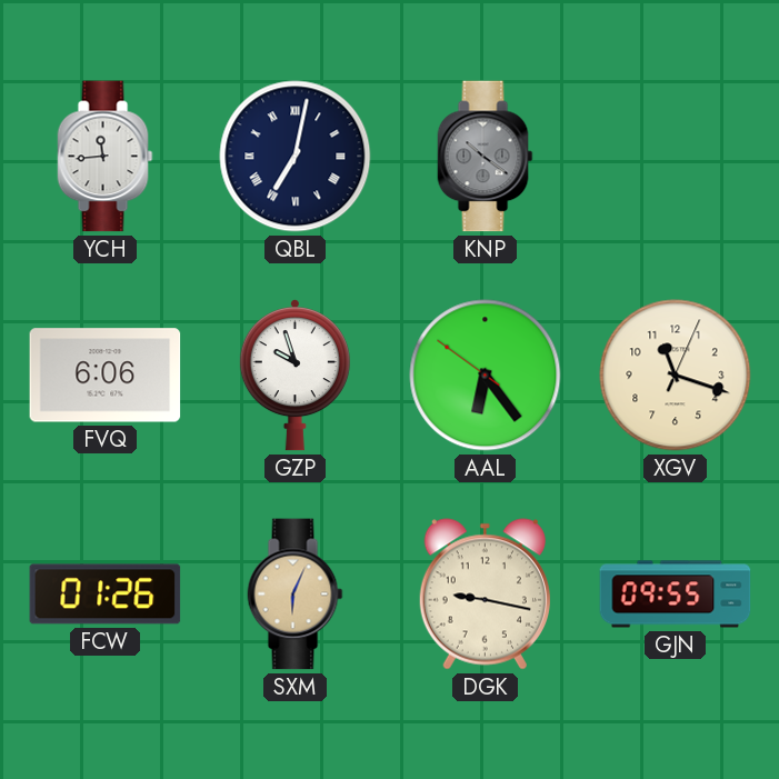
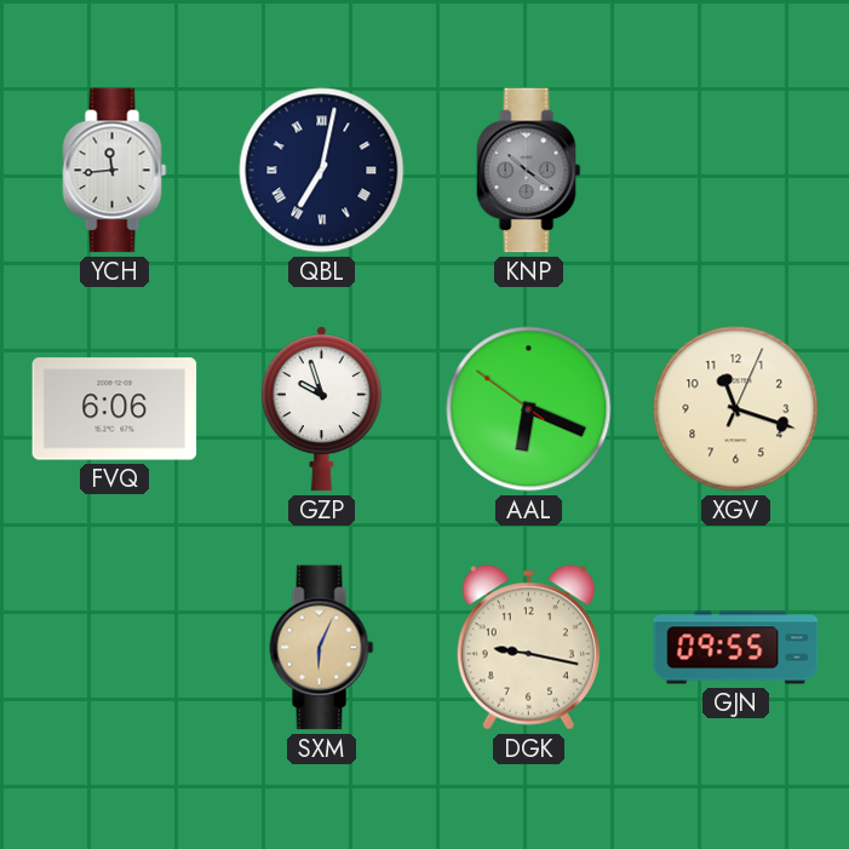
AAL: 6:23 -> 6:18
FCW: 01:26 -> none
